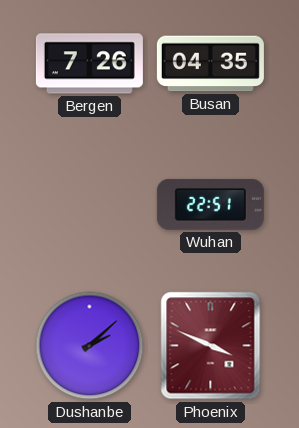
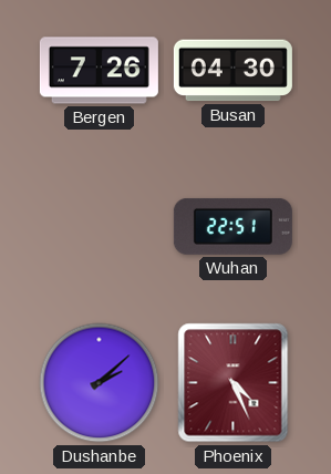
Busan: 04:35 -> 04:30
Phoenix: 3:49 -> 4:26
